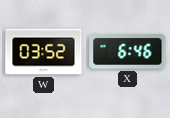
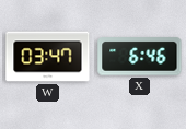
W: 03:52 -> 03:47
